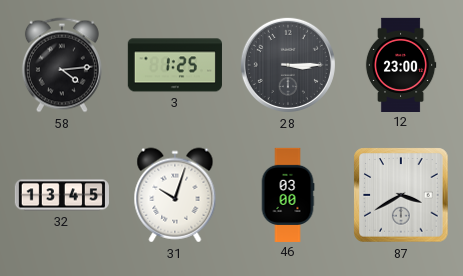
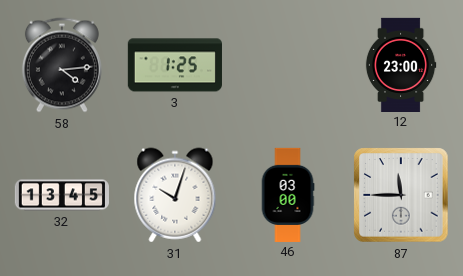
28: 3:15 -> none
87: 3:40 -> 11:45
